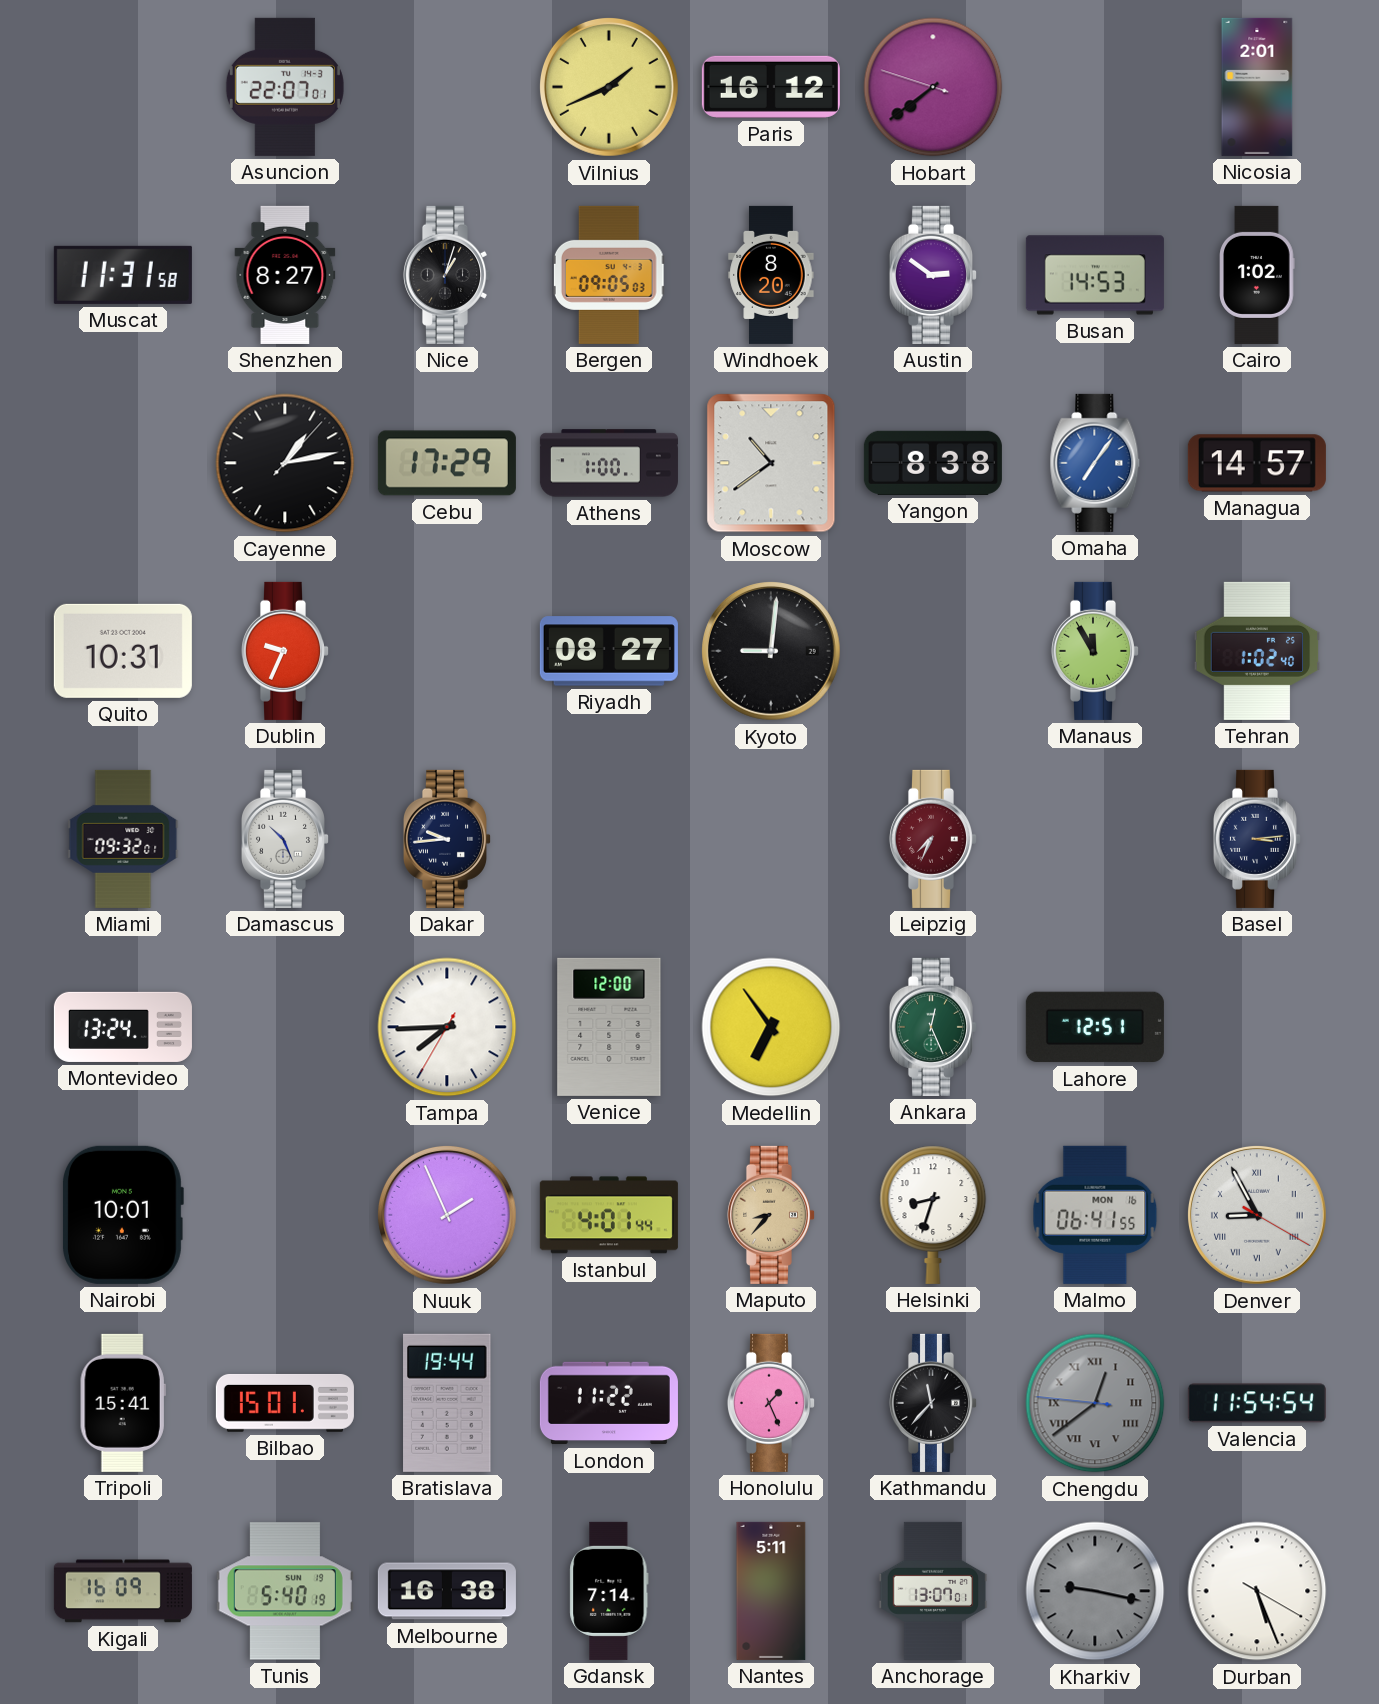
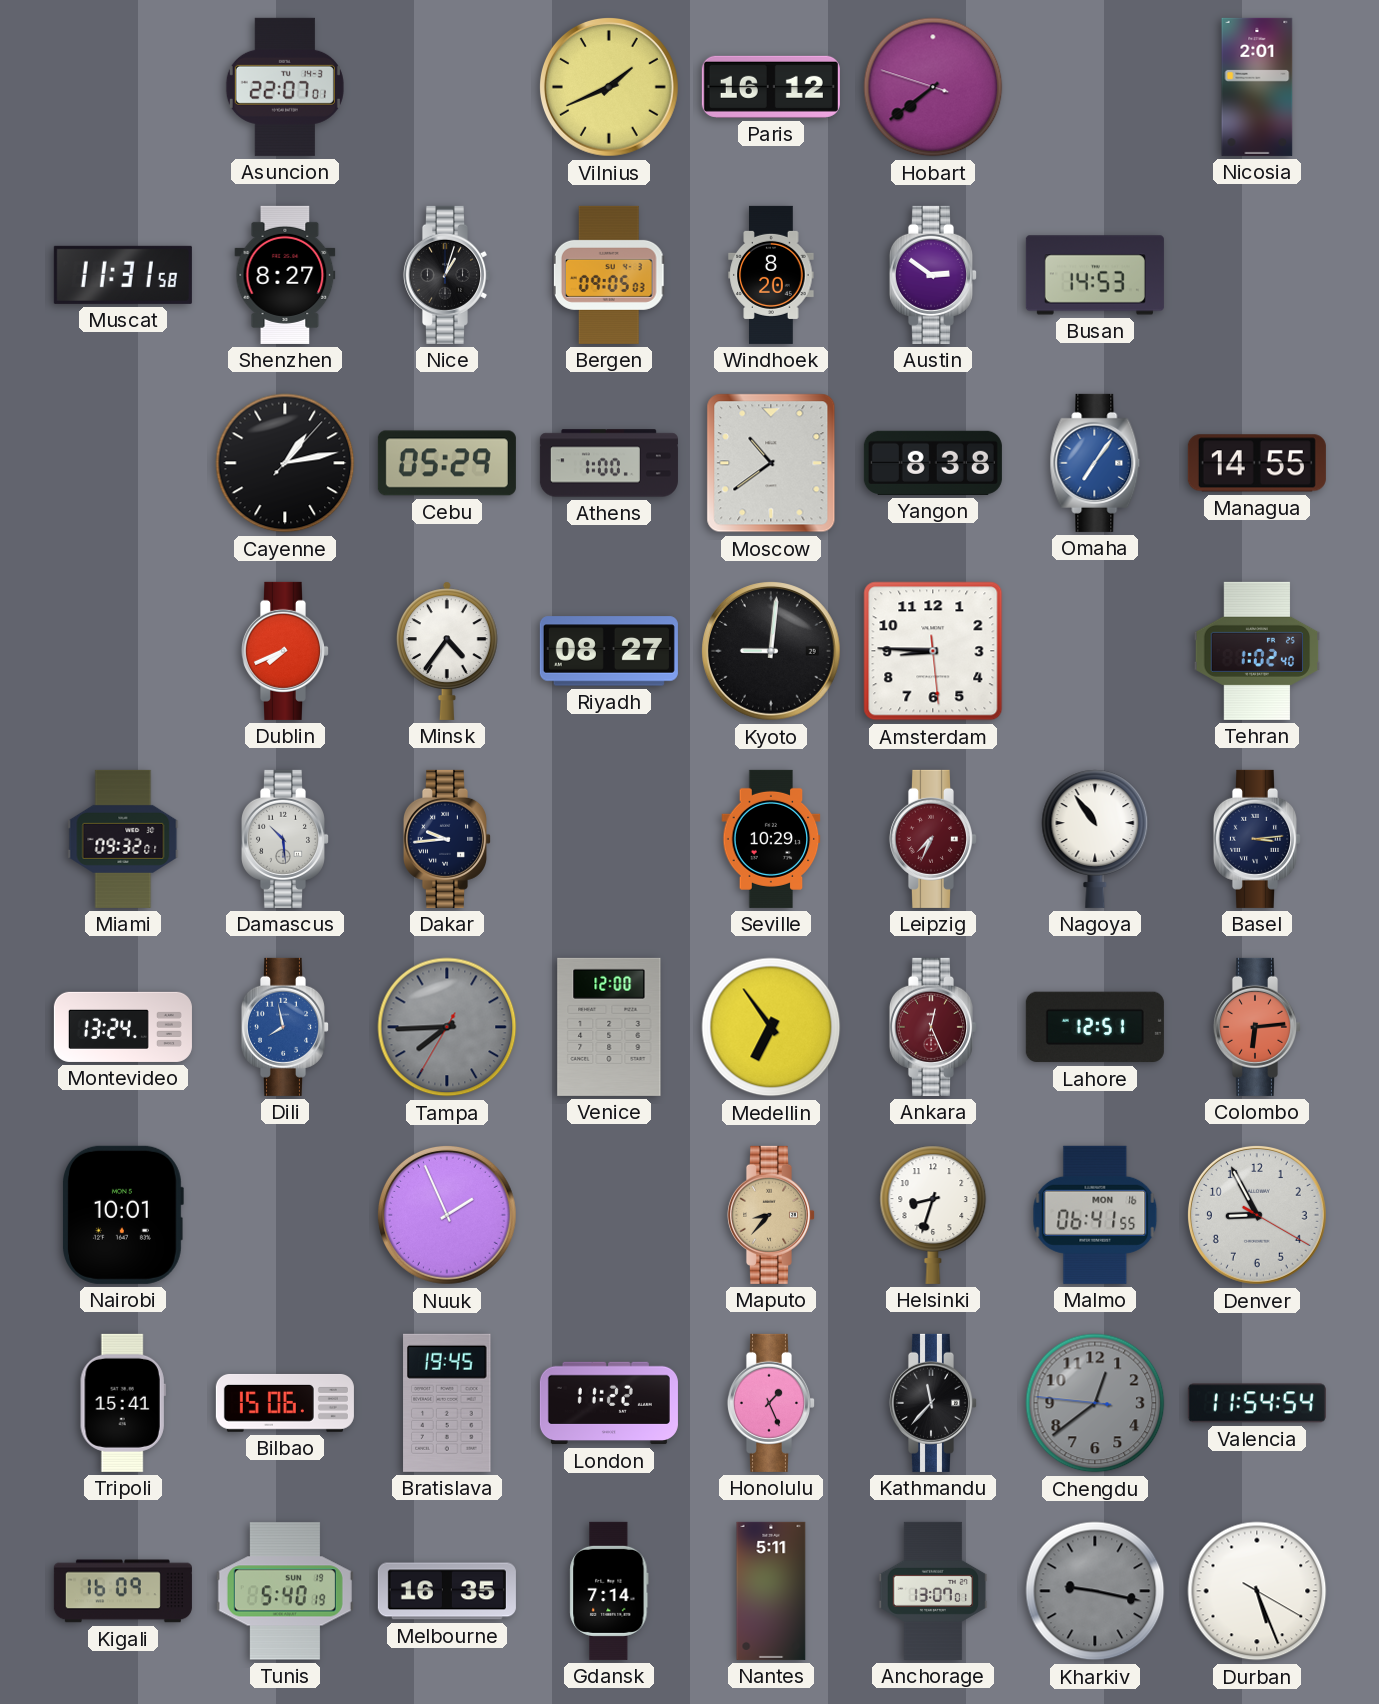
Cairo: 1:02 -> none
Cebu: 17:29 -> 05:29
Managua: 14:57 -> 14:55
Quito: 10:31 -> none
Dublin: 9:34 -> 7:41
Minsk: none -> 4:36
Amsterdam: none -> 8:45
Manaus: 11:55 -> none
Damascus: 10:26 -> 10:29
Seville: none -> 10:29
Nagoya: none -> 10:54
Dili: none -> 7:58
Tampa dial: white -> grey
Ankara dial: green -> burgundy
Colombo: none -> 6:14
Istanbul: 4:01 -> none
Denver numerals: Roman -> Arabic
Bilbao: 15:01 -> 15:06
Bratislava: 19:44 -> 19:45
Chengdu numerals: Roman -> Arabic
Melbourne: 16:38 -> 16:35
